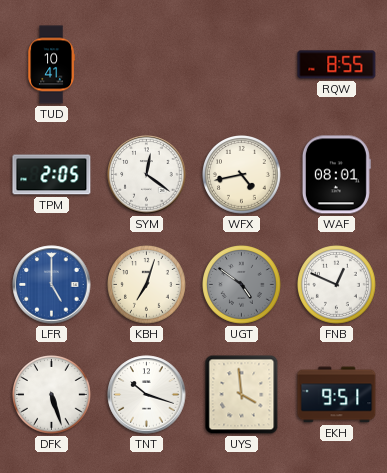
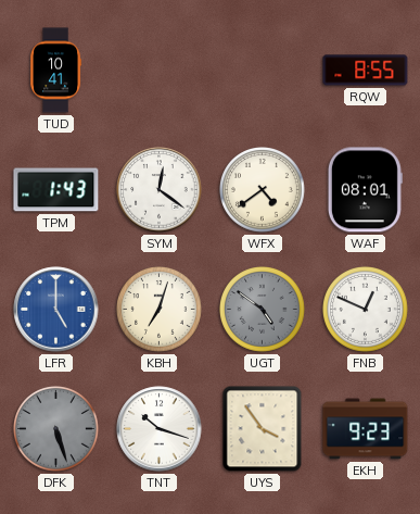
TPM: 2:05 -> 1:43
WFX: 4:43 -> 4:39
DFK dial: white -> grey
UYS: 3:59 -> 3:54
EKH: 9:51 -> 9:23
